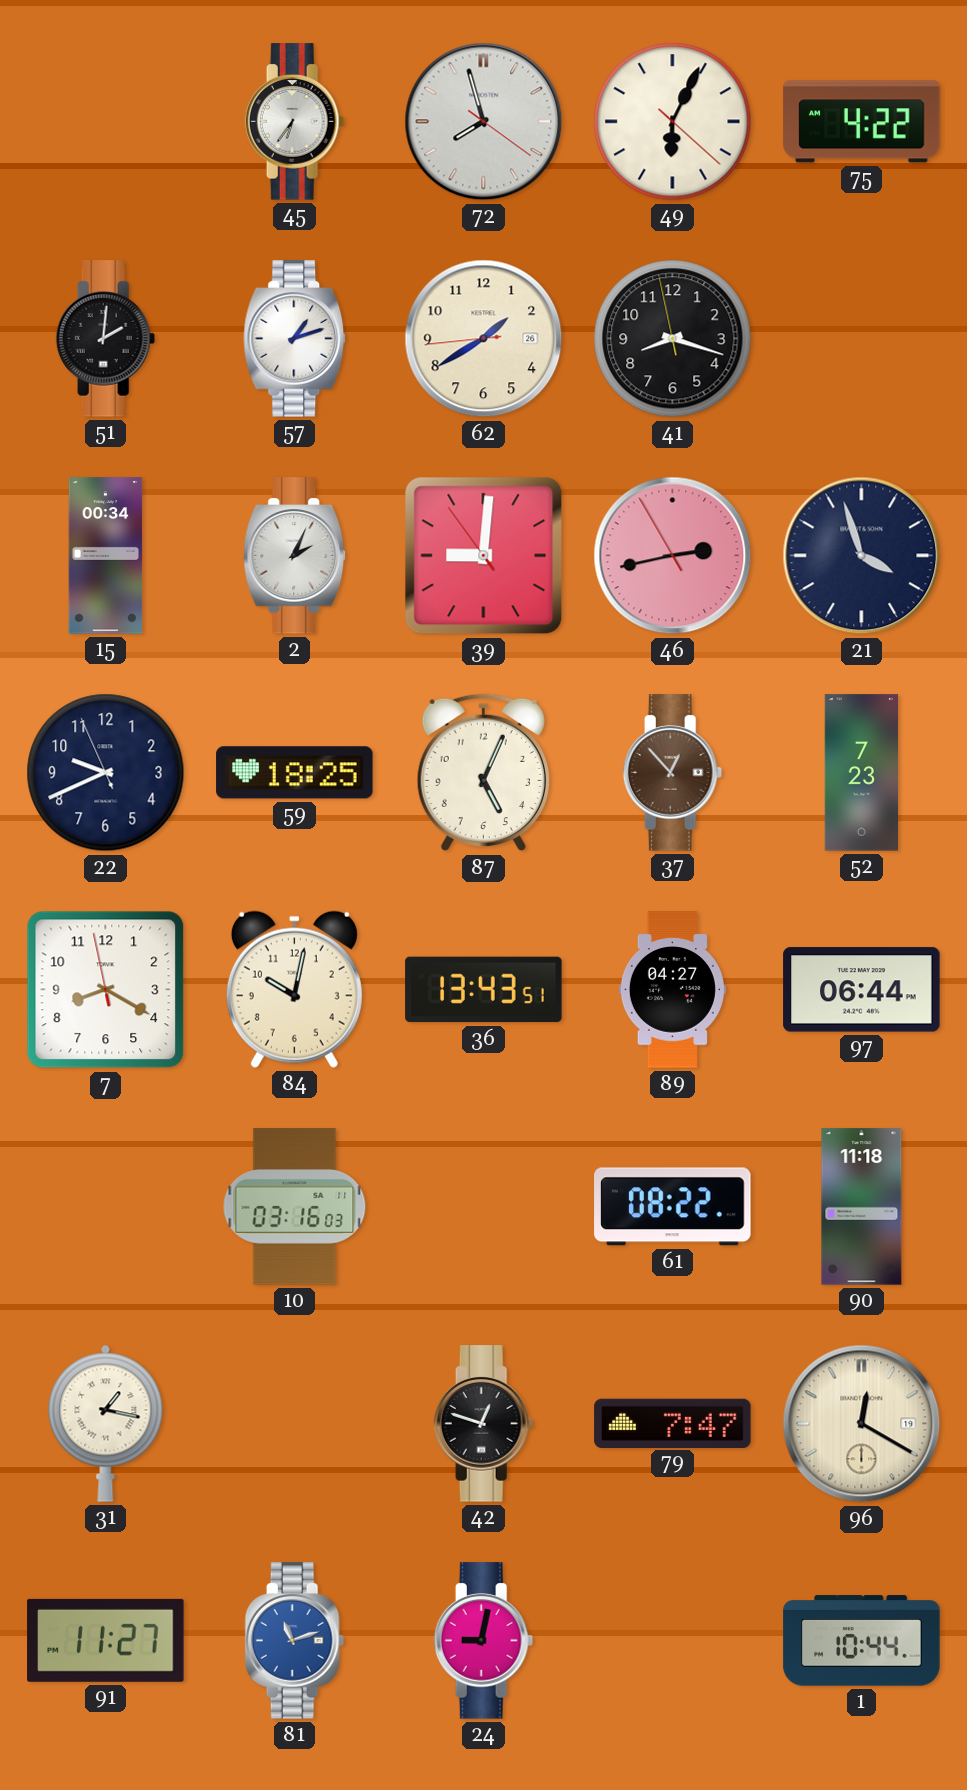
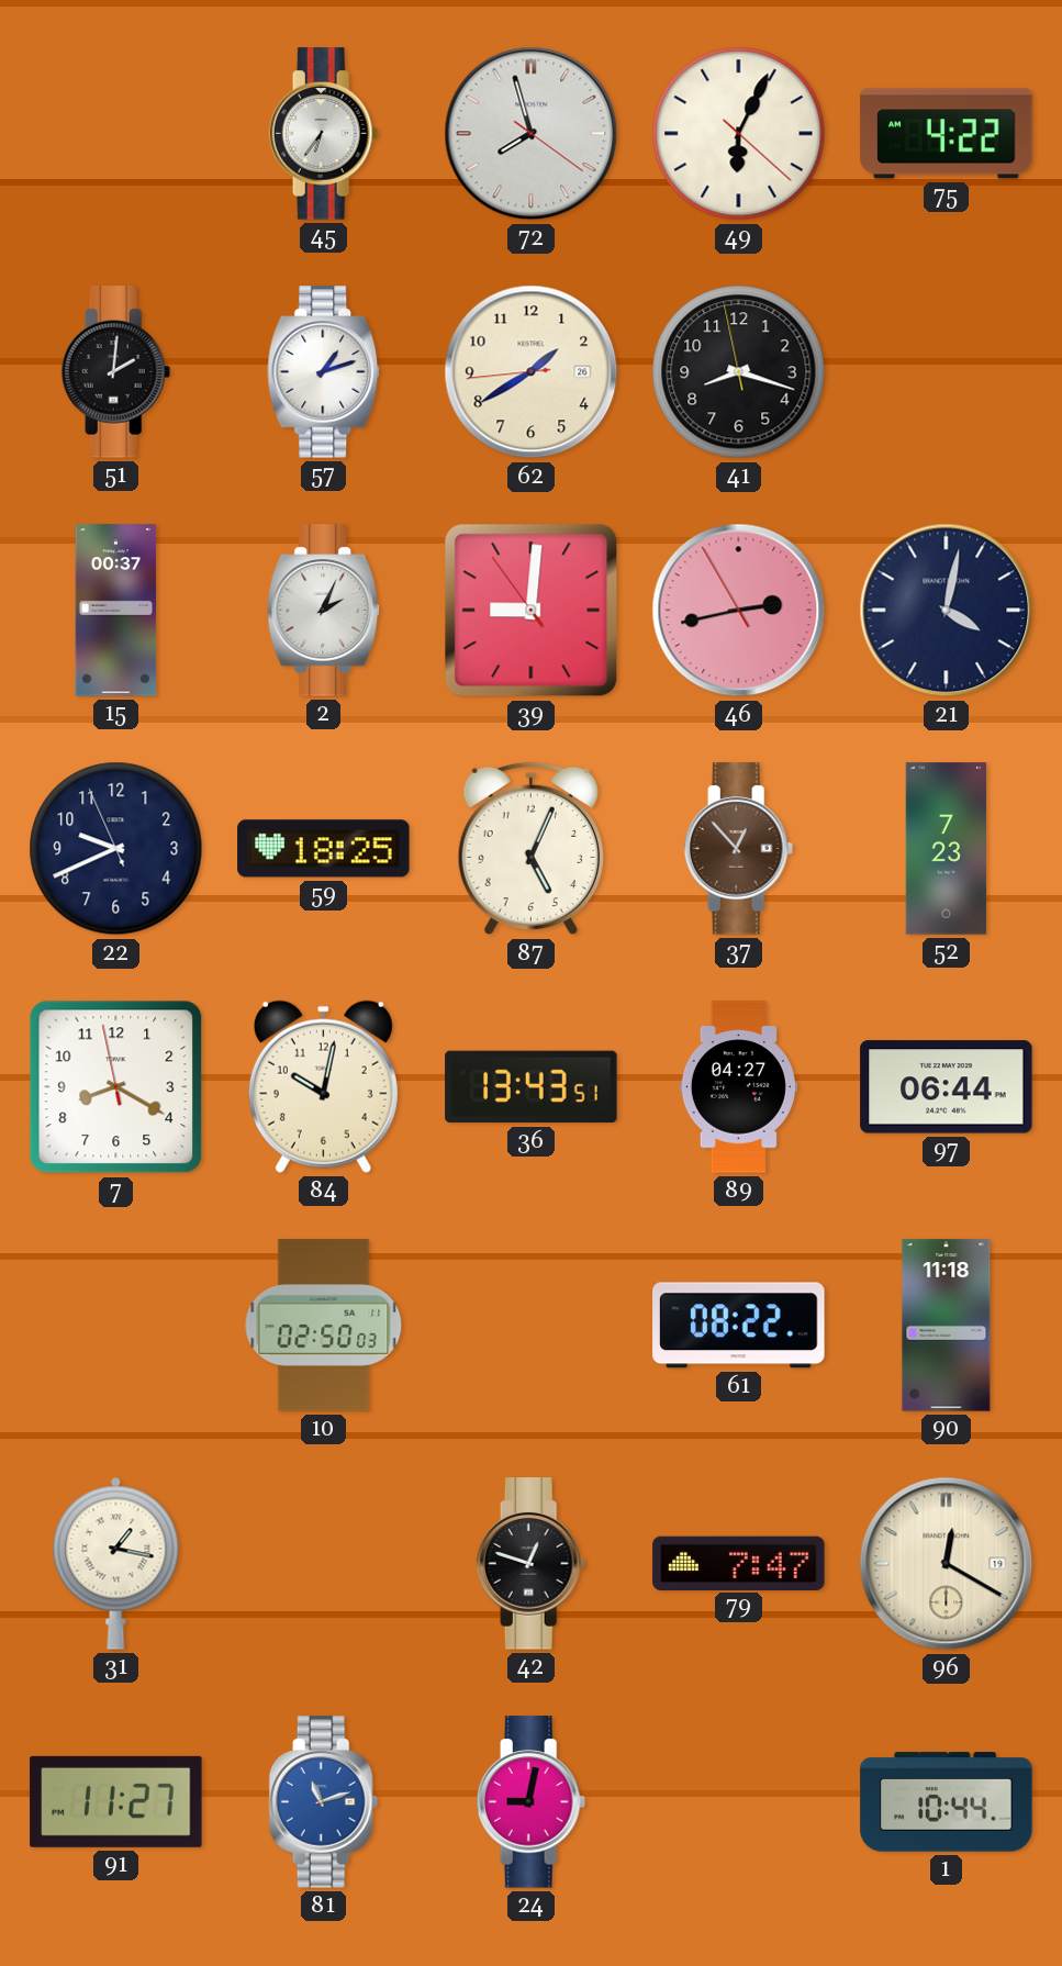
15: 00:34 -> 00:37
21: 3:57 -> 4:02
10: 03:16 -> 02:50
